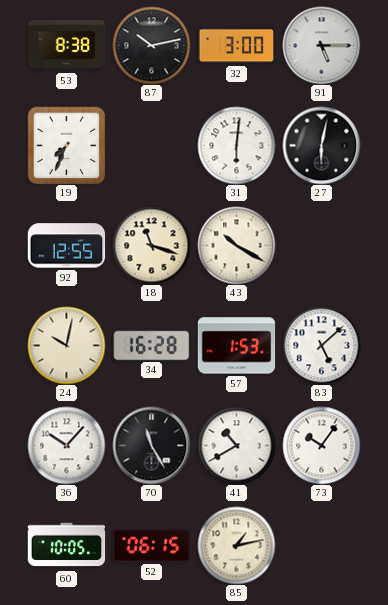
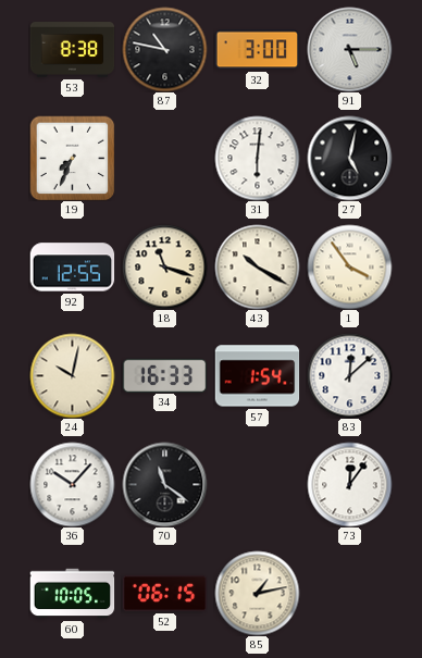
87: 10:13 -> 10:47
27: 6:02 -> 5:02
1: none -> 3:54
34: 16:28 -> 16:33
57: 1:53 -> 1:54
83: 5:08 -> 12:08
70: 11:25 -> 11:21
41: 10:40 -> none
73: 10:06 -> 12:06
